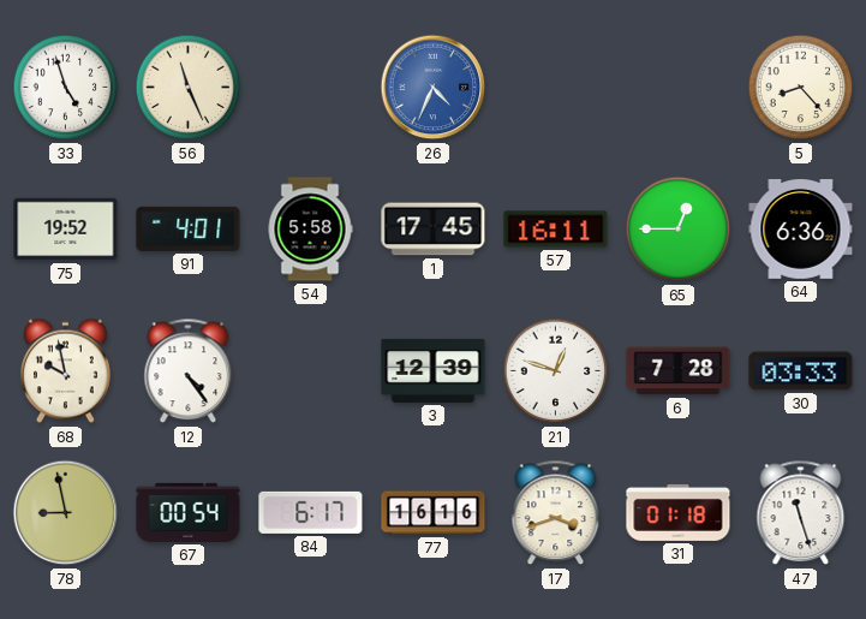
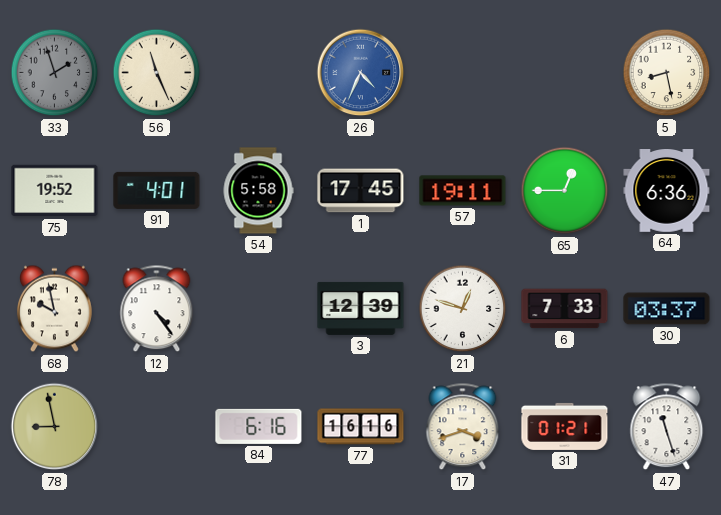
33: 4:57 -> 1:57
33 dial: white -> grey
5: 8:23 -> 8:28
57: 16:11 -> 19:11
6: 7:28 -> 7:33
30: 03:33 -> 03:37
67: 00:54 -> none
84: 6:17 -> 6:16
31: 01:18 -> 01:21
